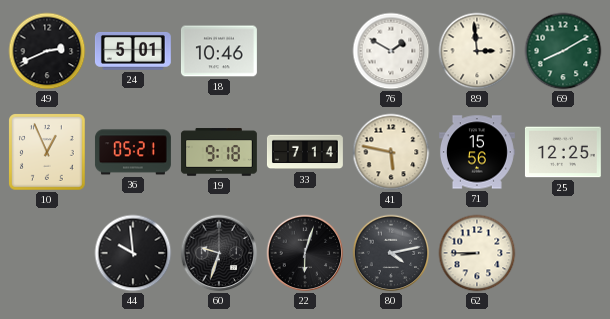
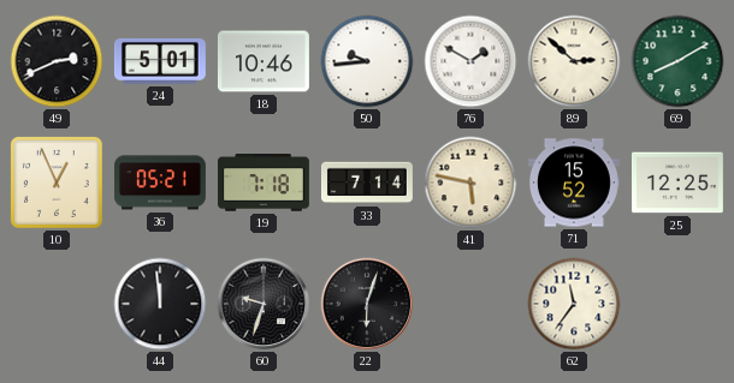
50: none -> 9:44
89: 2:59 -> 2:52
19: 9:18 -> 7:18
71: 15:56 -> 15:52
44: 9:59 -> 11:59
80: 4:13 -> none
62: 8:45 -> 11:36
